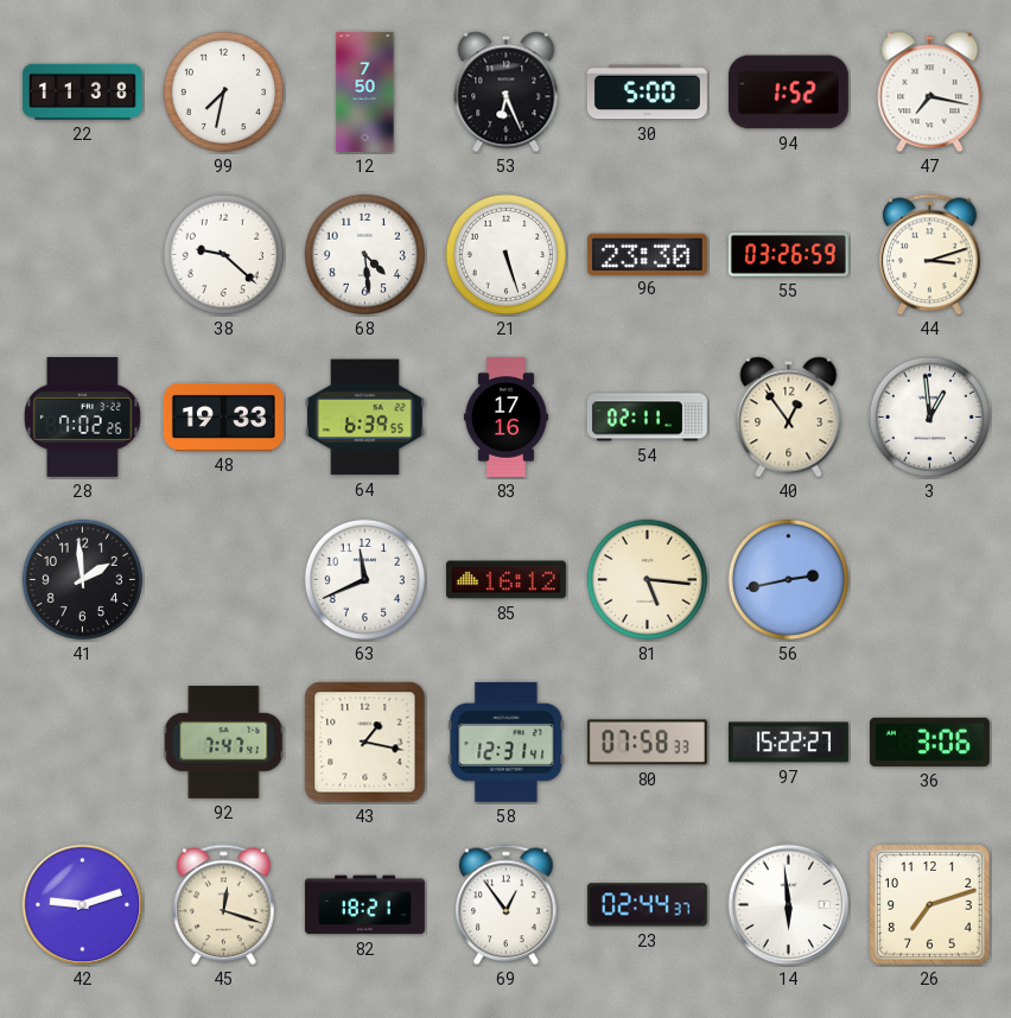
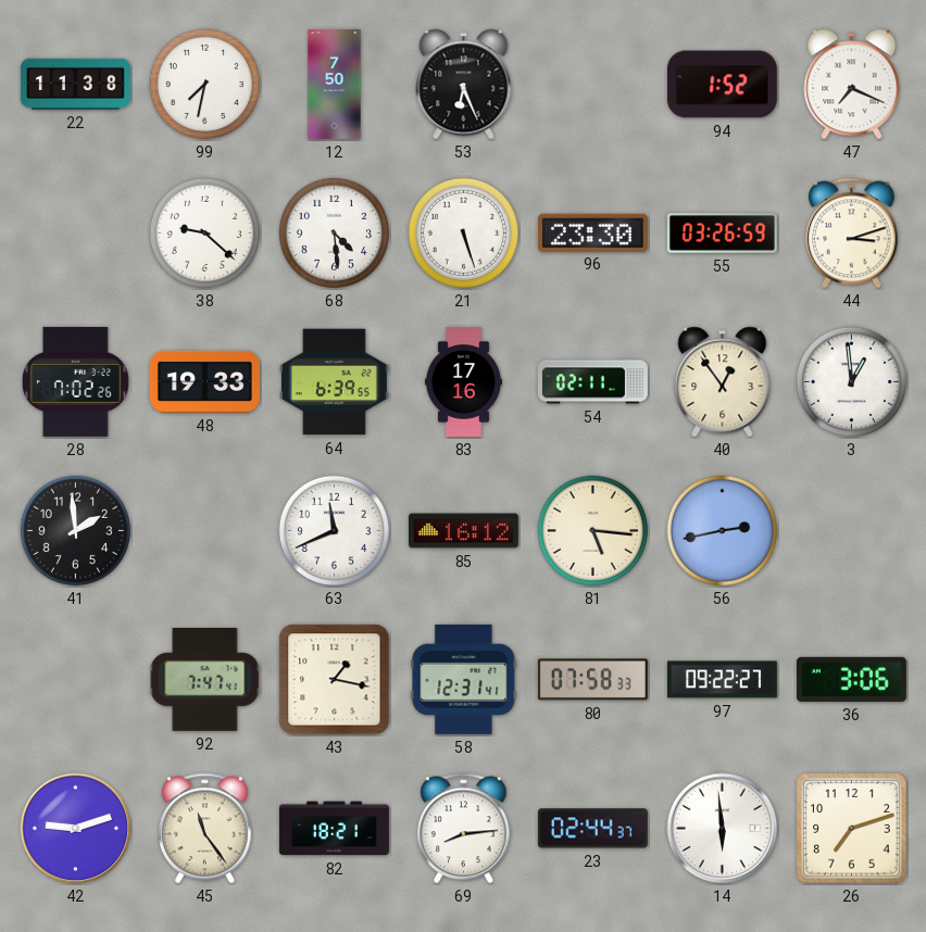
30: 5:00 -> none
47: 7:17 -> 7:19
97: 15:22 -> 09:22
45: 12:18 -> 11:24
69: 12:54 -> 8:14
